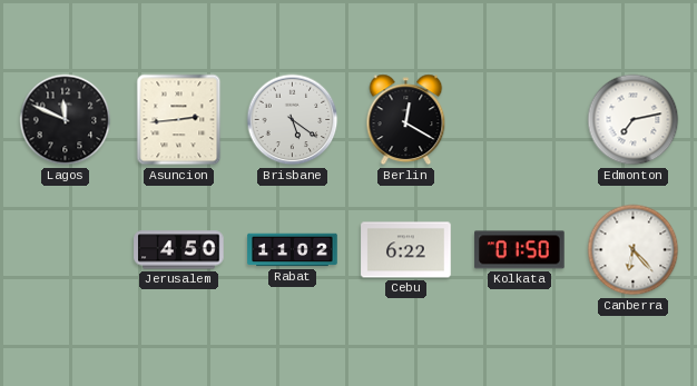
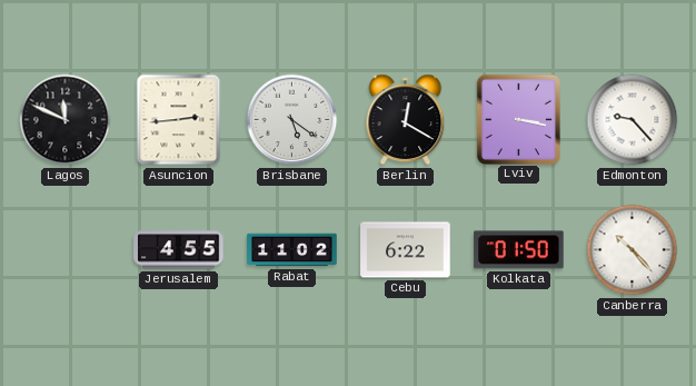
Lviv: none -> 3:17
Edmonton: 7:13 -> 9:23
Jerusalem: 4:50 -> 4:55
Canberra: 6:23 -> 10:23
